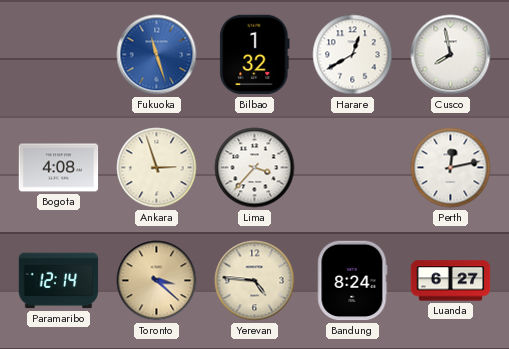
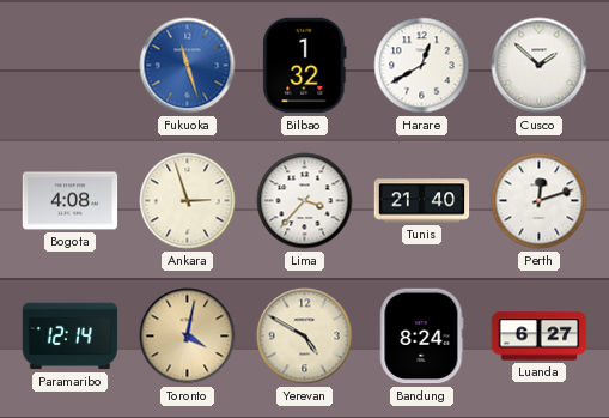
Cusco: 7:58 -> 1:52
Tunis: none -> 21:40
Perth: 12:13 -> 12:12
Toronto: 3:22 -> 4:02
Yerevan: 4:46 -> 4:50
